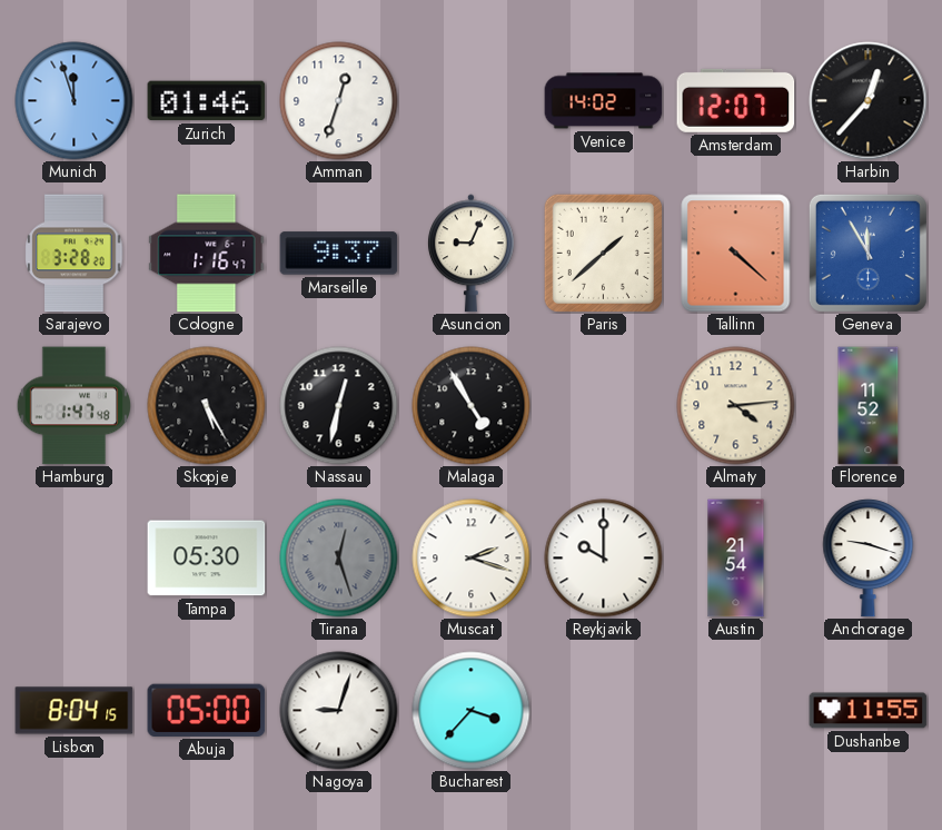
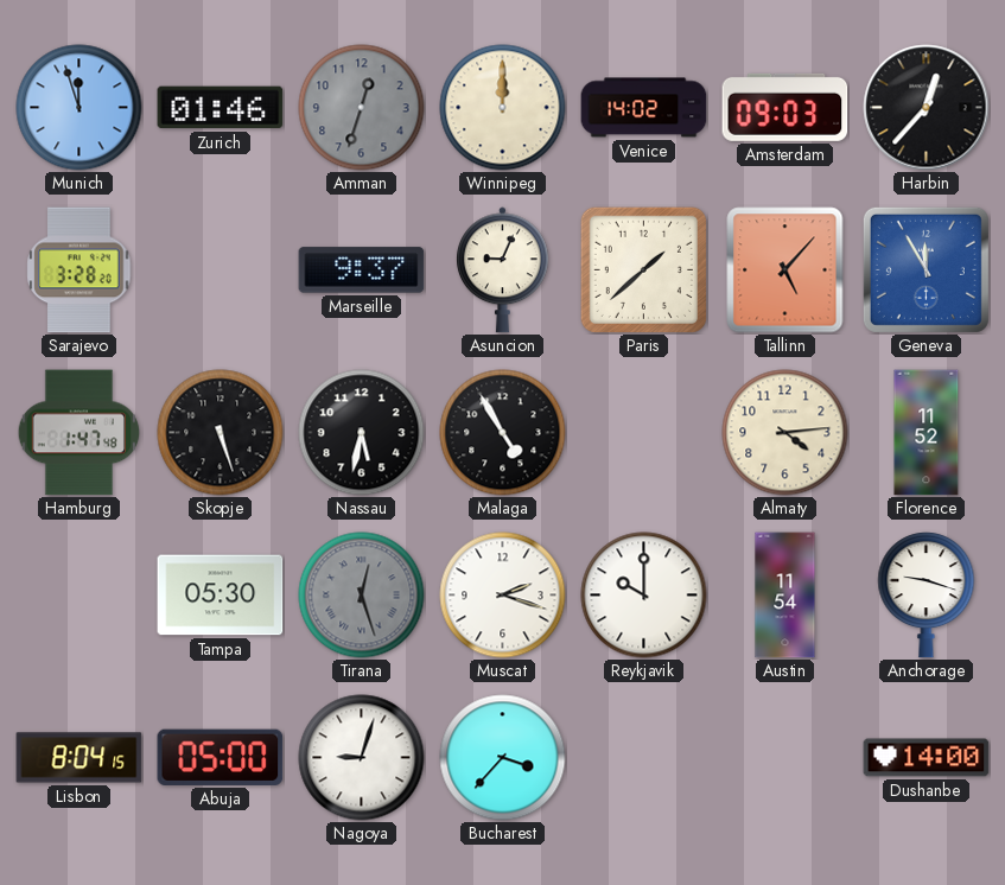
Amman dial: white -> grey
Winnipeg: none -> 12:00
Amsterdam: 12:07 -> 09:03
Cologne: 1:16 -> none
Tallinn: 4:22 -> 5:07
Skopje: 5:25 -> 5:27
Nassau: 12:32 -> 5:32
Austin: 21:54 -> 11:54
Dushanbe: 11:55 -> 14:00
